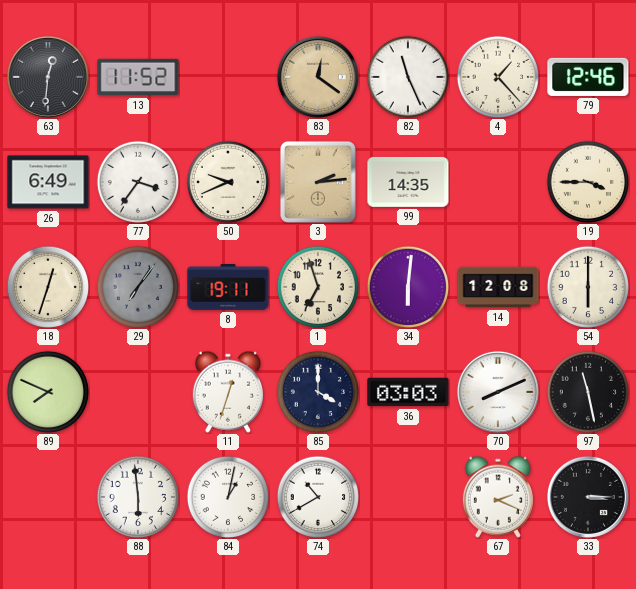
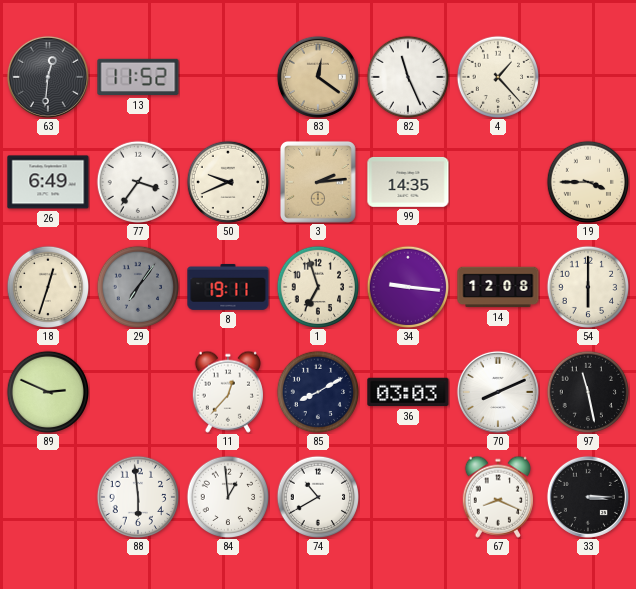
79: 12:46 -> none
34: 6:01 -> 9:16
89: 7:49 -> 2:49
11: 12:33 -> 12:37
85: 4:00 -> 8:10
84: 1:02 -> 12:59
67: 2:19 -> 8:19
